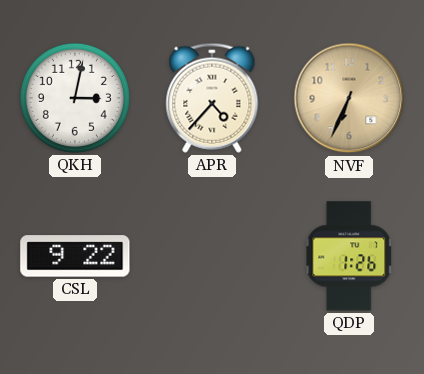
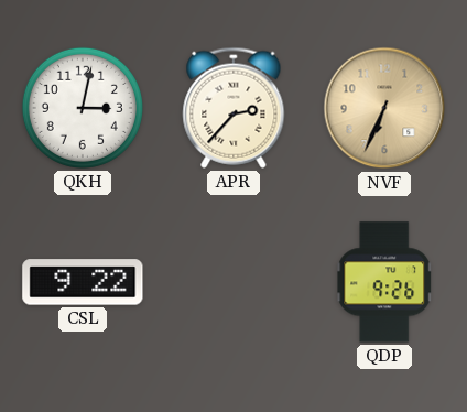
APR: 4:37 -> 2:37
QDP: 1:26 -> 9:26
